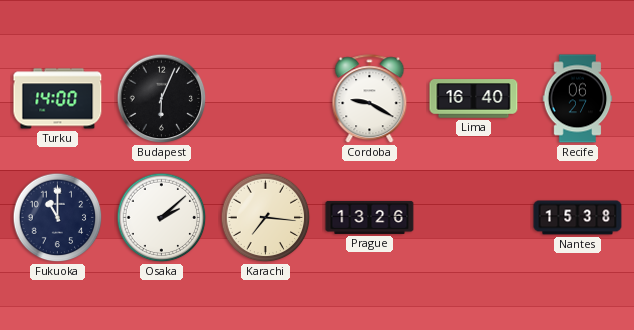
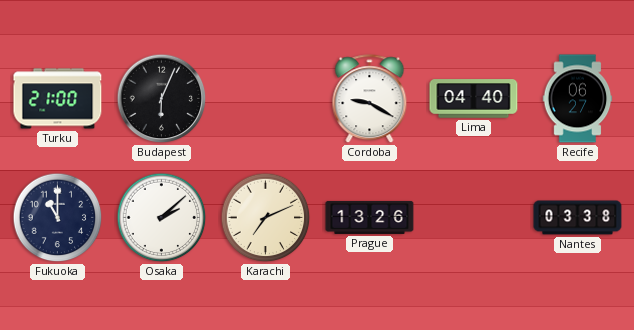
Turku: 14:00 -> 21:00
Lima: 16:40 -> 04:40
Karachi: 7:16 -> 7:11
Nantes: 15:38 -> 03:38
